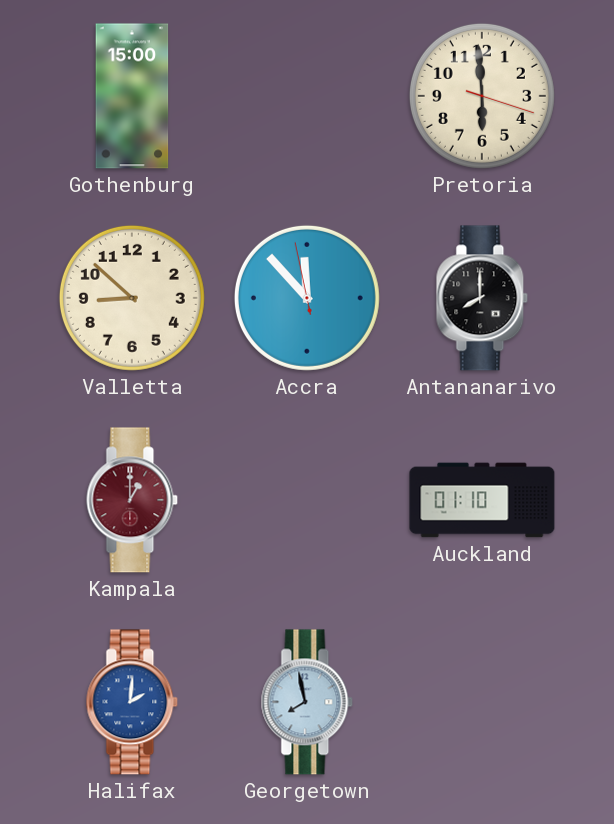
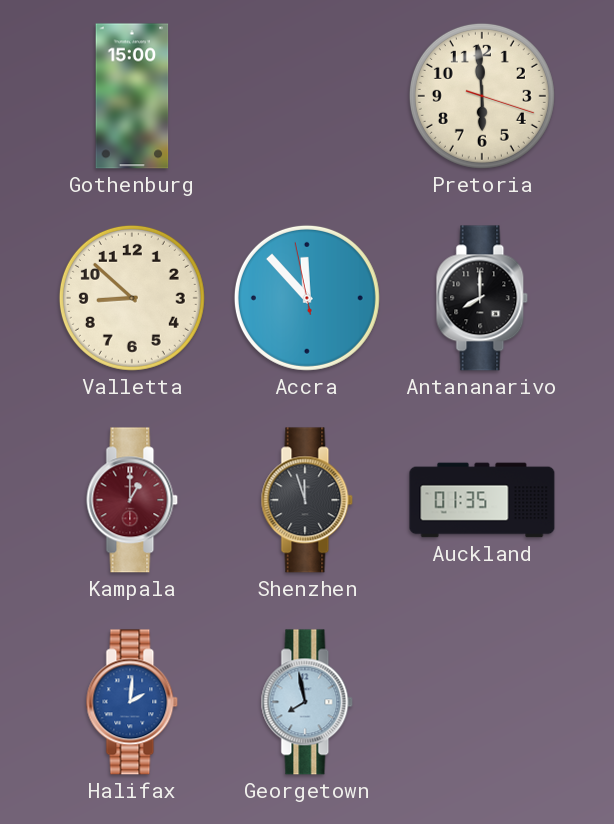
Shenzhen: none -> 11:57
Auckland: 01:10 -> 01:35
